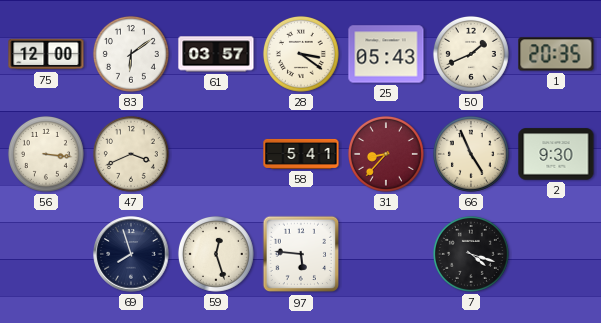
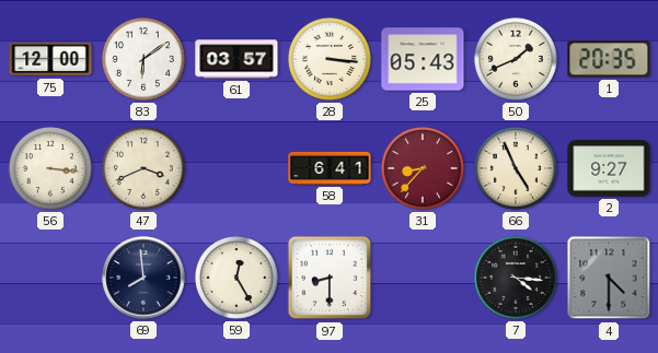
28: 3:21 -> 3:16
58: 5:41 -> 6:41
2: 9:30 -> 9:27
69: 7:57 -> 7:59
59: 12:27 -> 12:25
97: 5:46 -> 8:30
7: 4:18 -> 4:16
4: none -> 4:30
